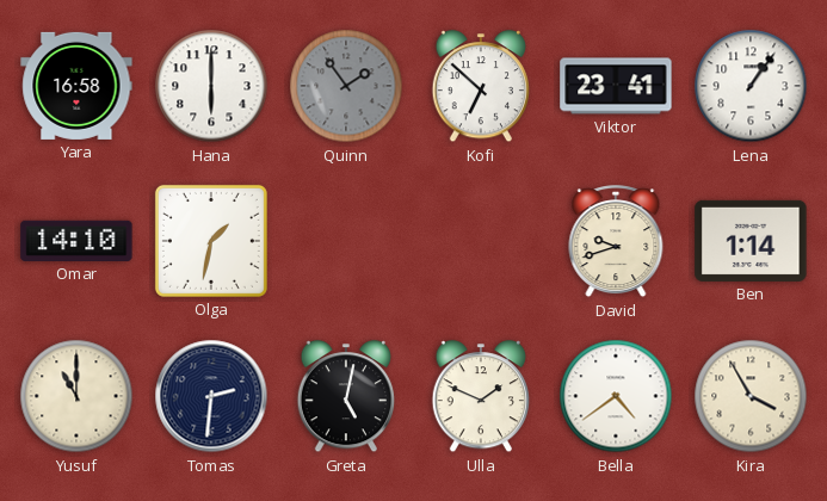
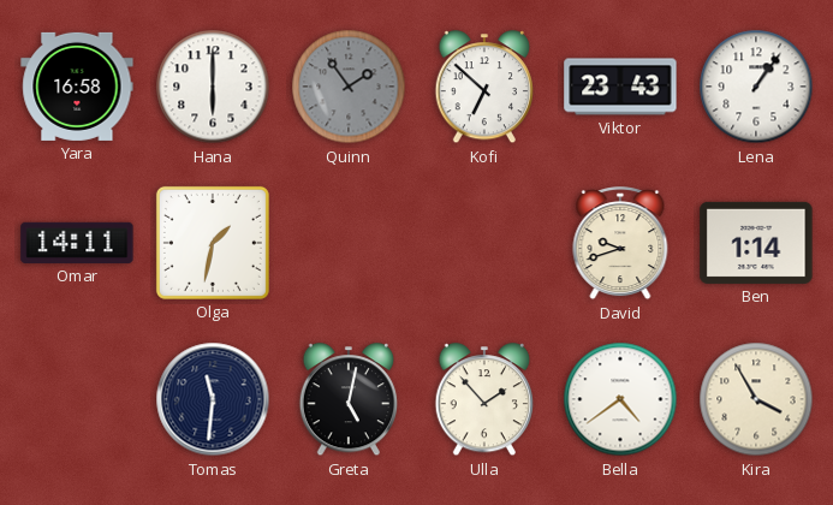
Viktor: 23:41 -> 23:43
Omar: 14:10 -> 14:11
Yusuf: 11:00 -> none
Tomas: 2:31 -> 11:31
Ulla: 1:49 -> 1:53
